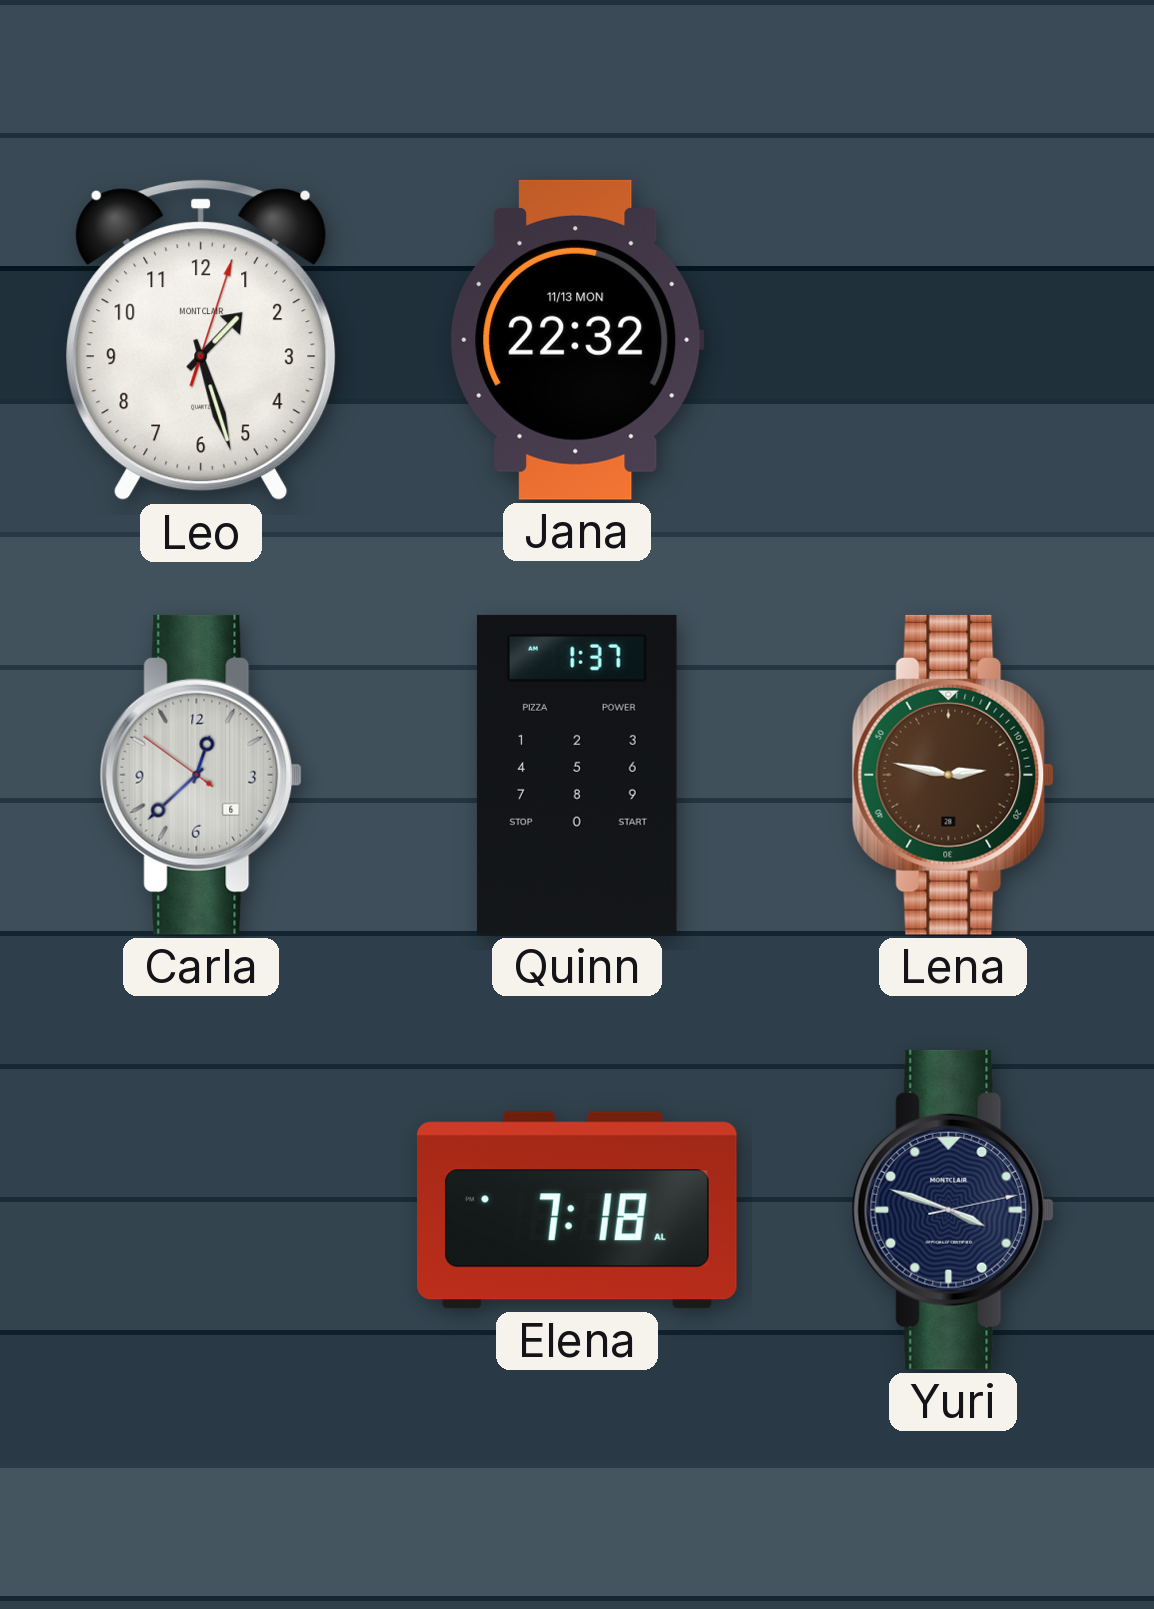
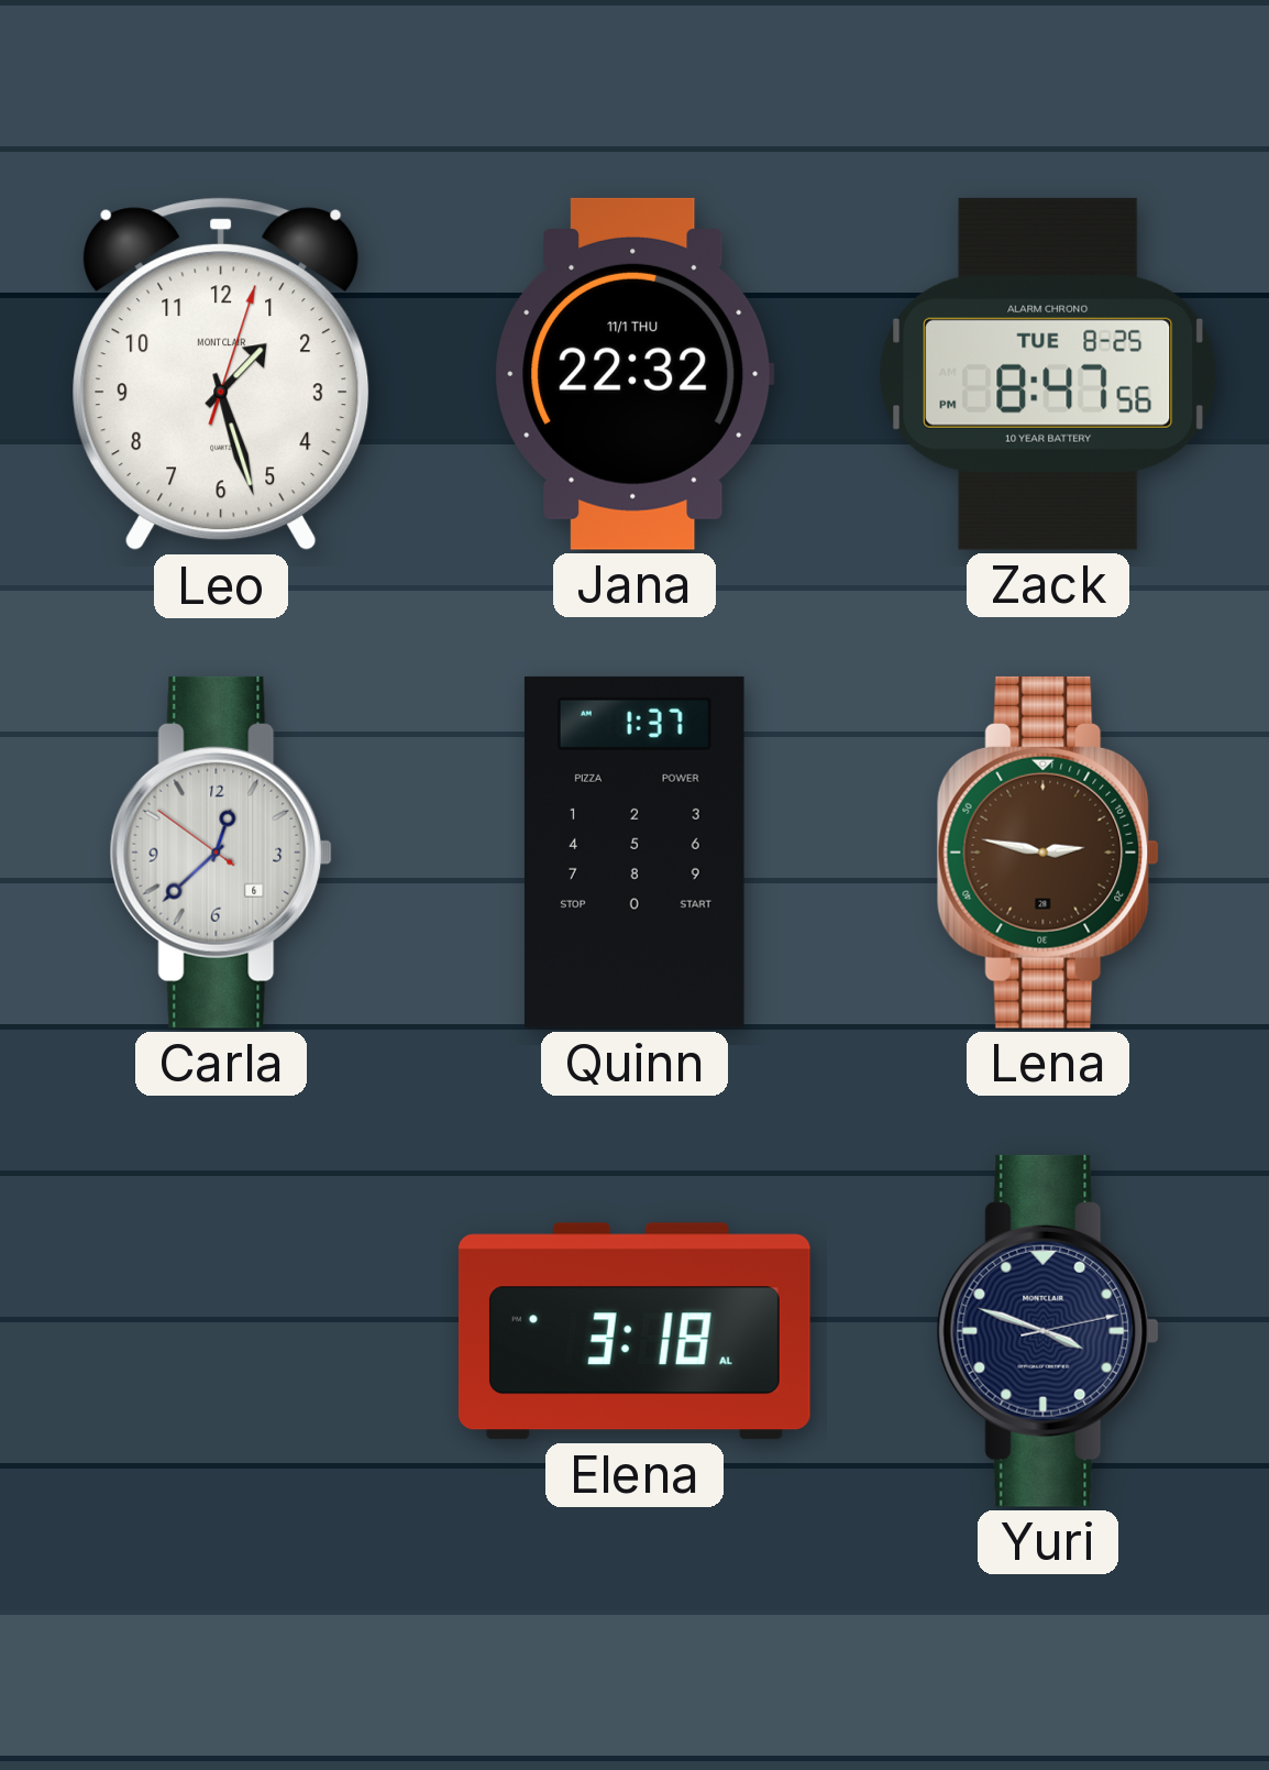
Jana date: 11/13 MON -> 11/1 THU
Zack: none -> 8:47
Elena: 7:18 -> 3:18
